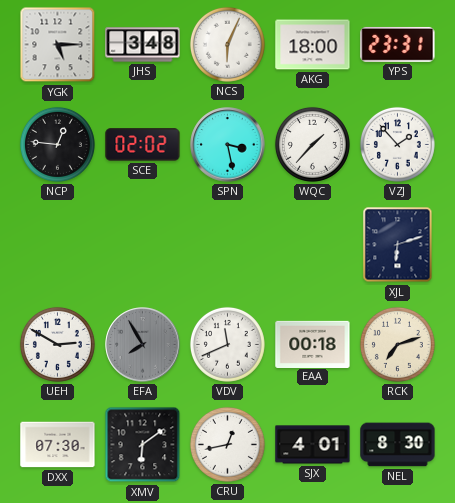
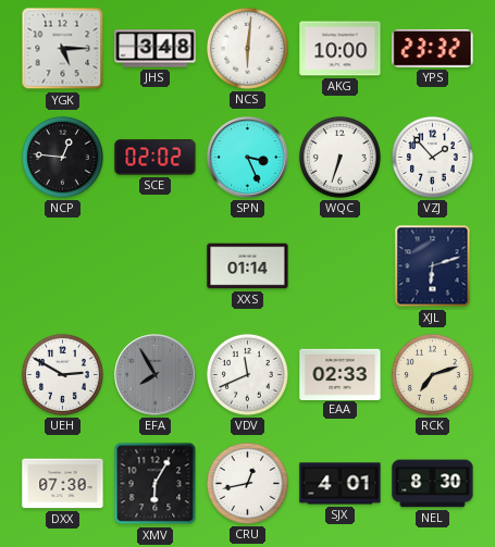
NCS: 6:04 -> 6:01
AKG: 18:00 -> 10:00
YPS: 23:31 -> 23:32
SPN: 3:28 -> 3:26
WQC: 1:37 -> 6:33
XXS: none -> 01:14
EAA: 00:18 -> 02:33
XMV: 6:09 -> 6:05
